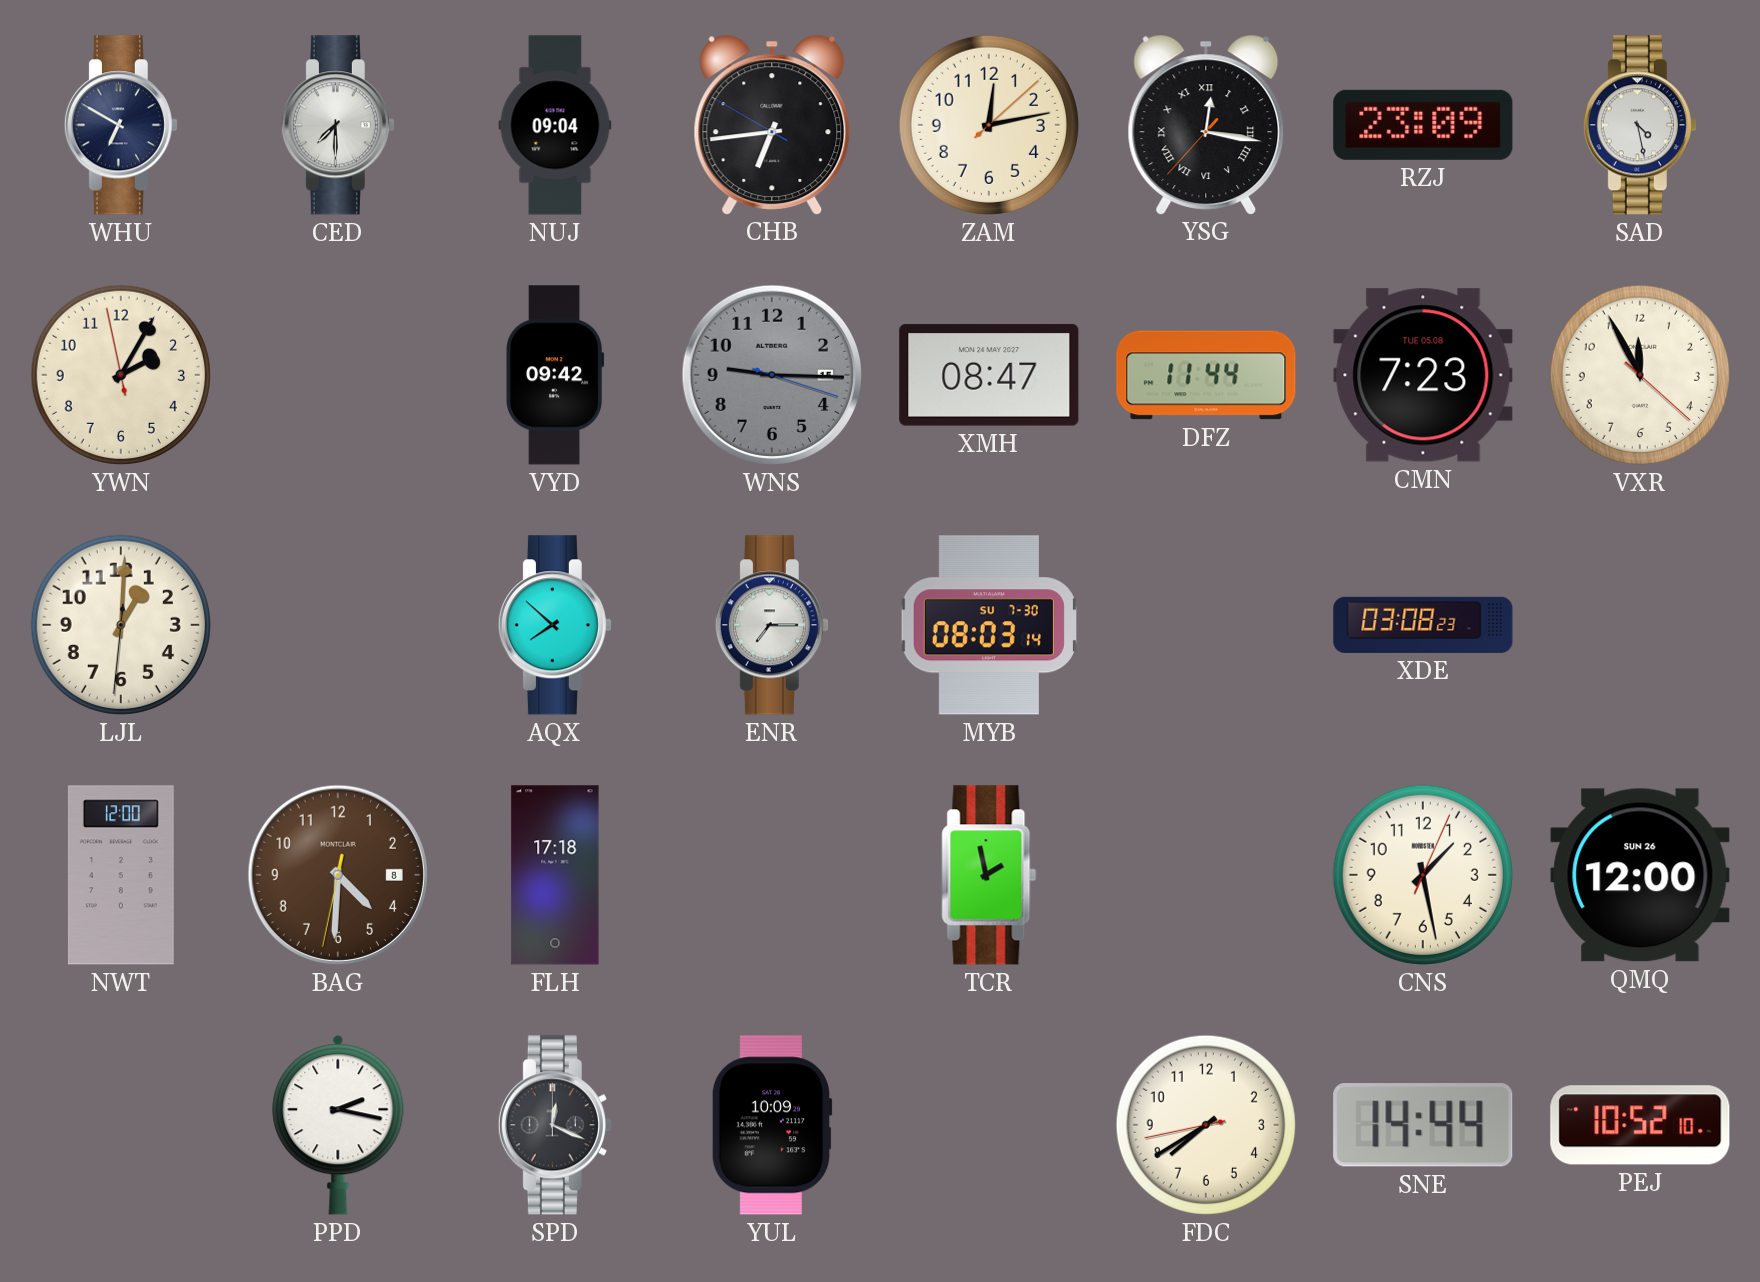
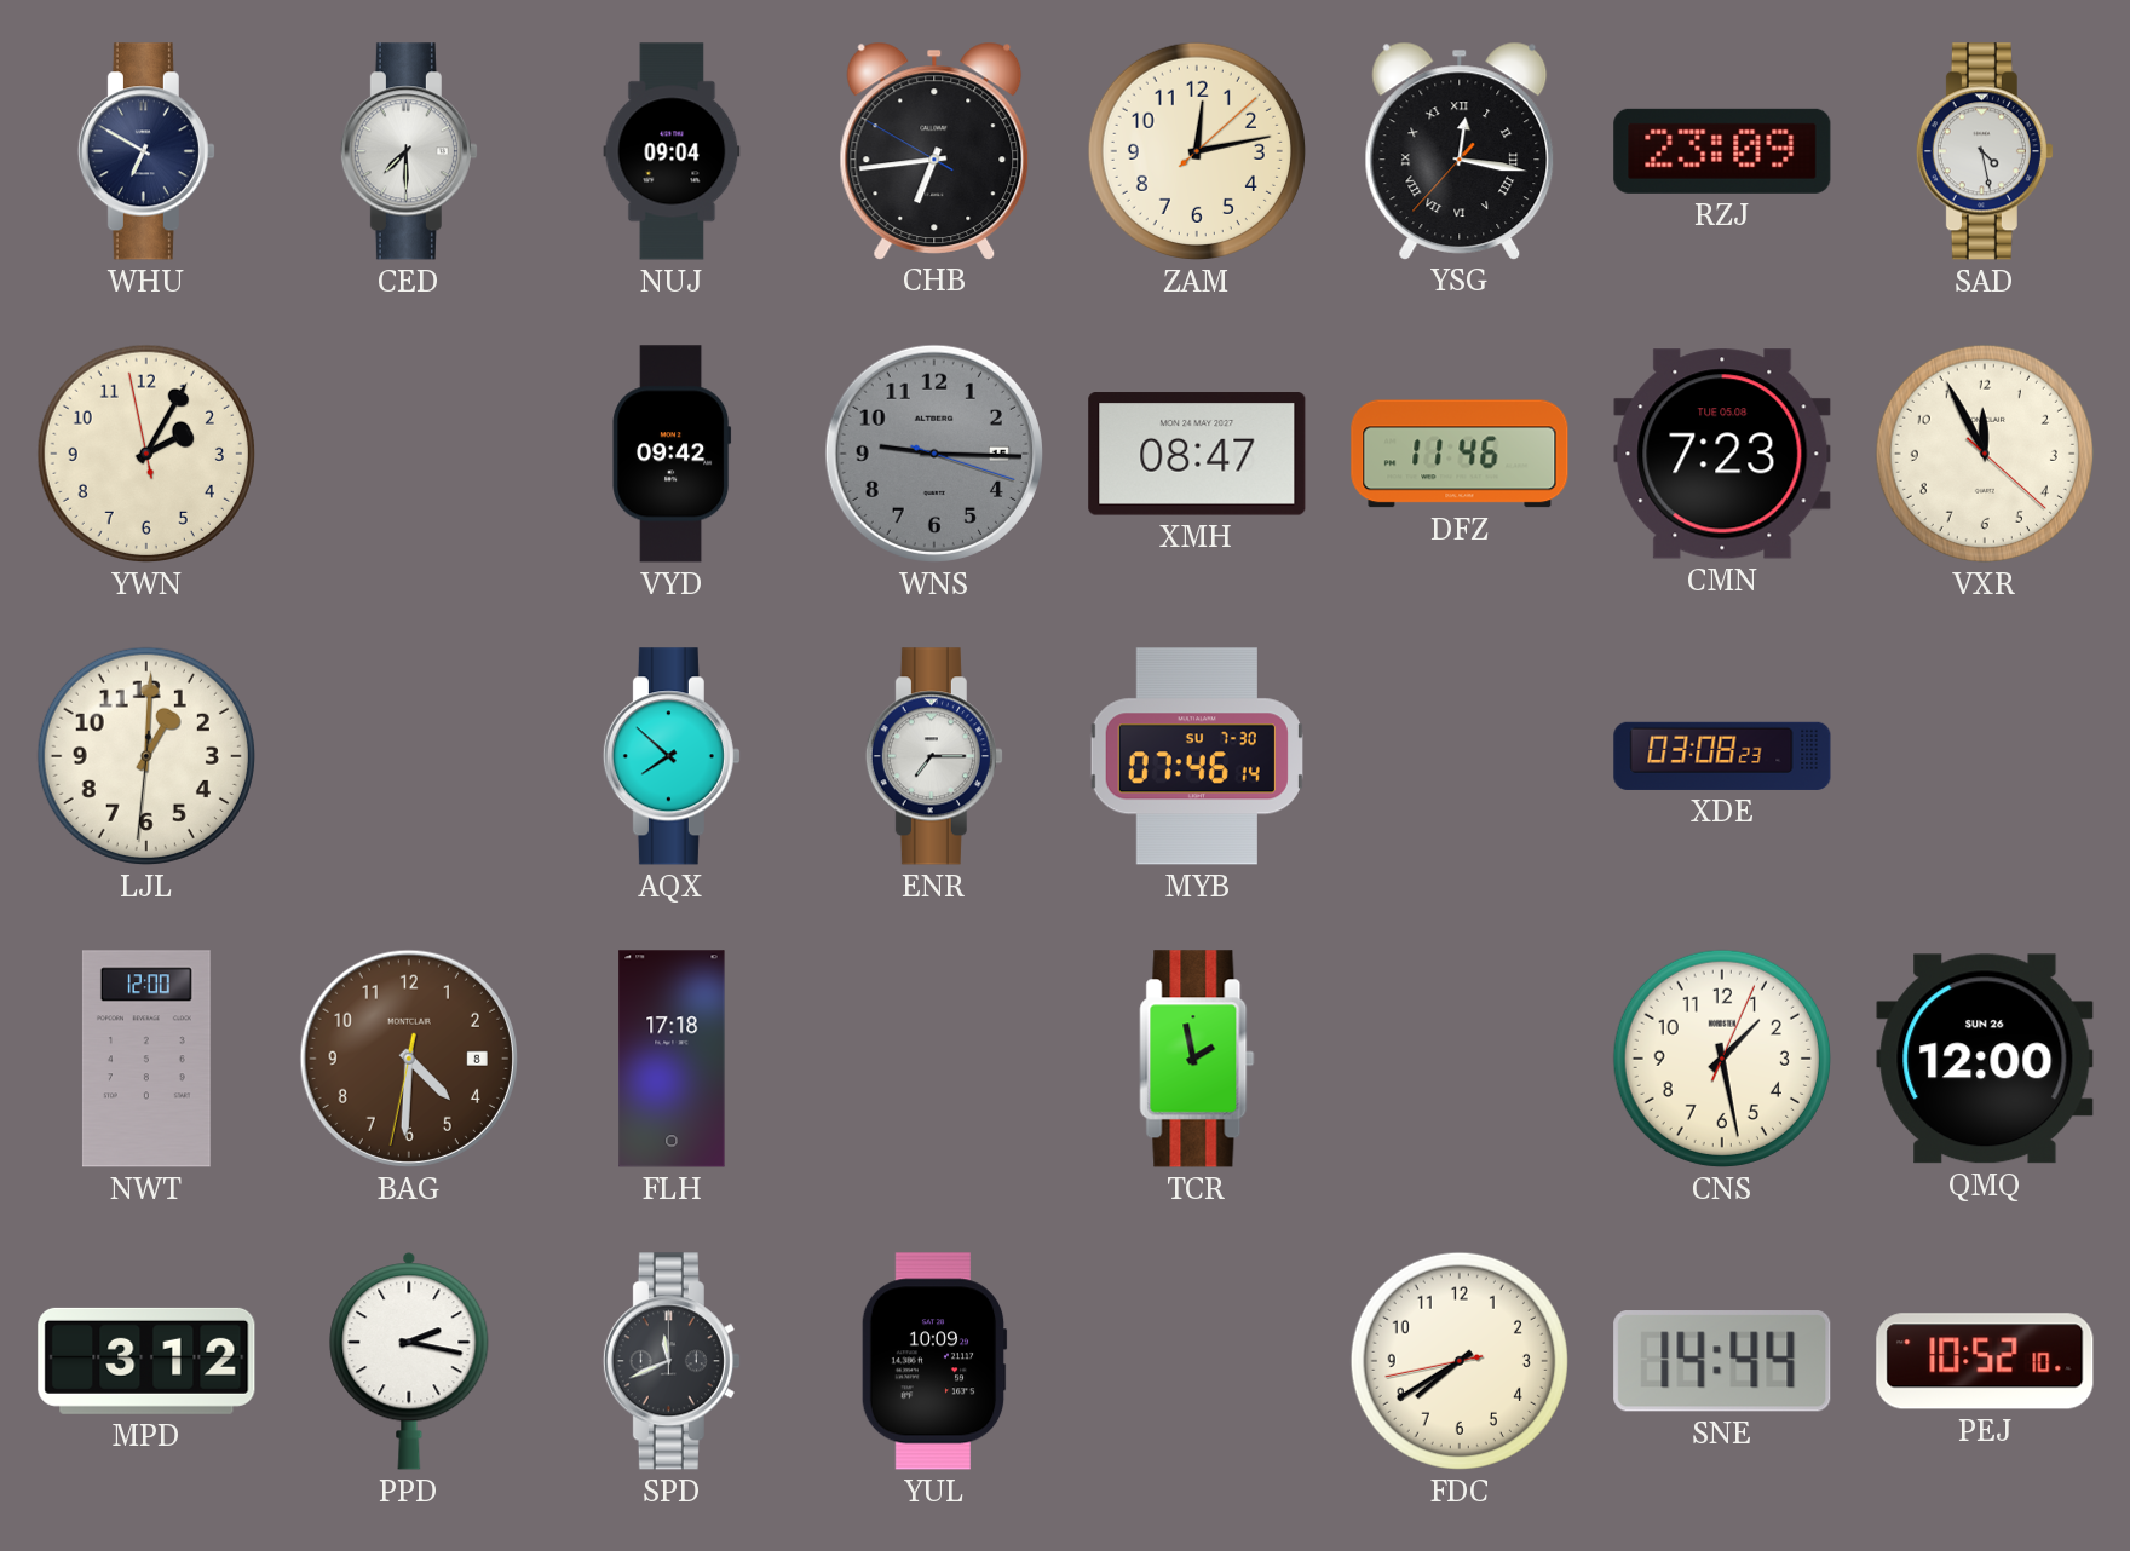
DFZ: 11:44 -> 11:46
MYB: 08:03 -> 07:46
MPD: none -> 3:12
SPD: 12:19 -> 11:41
